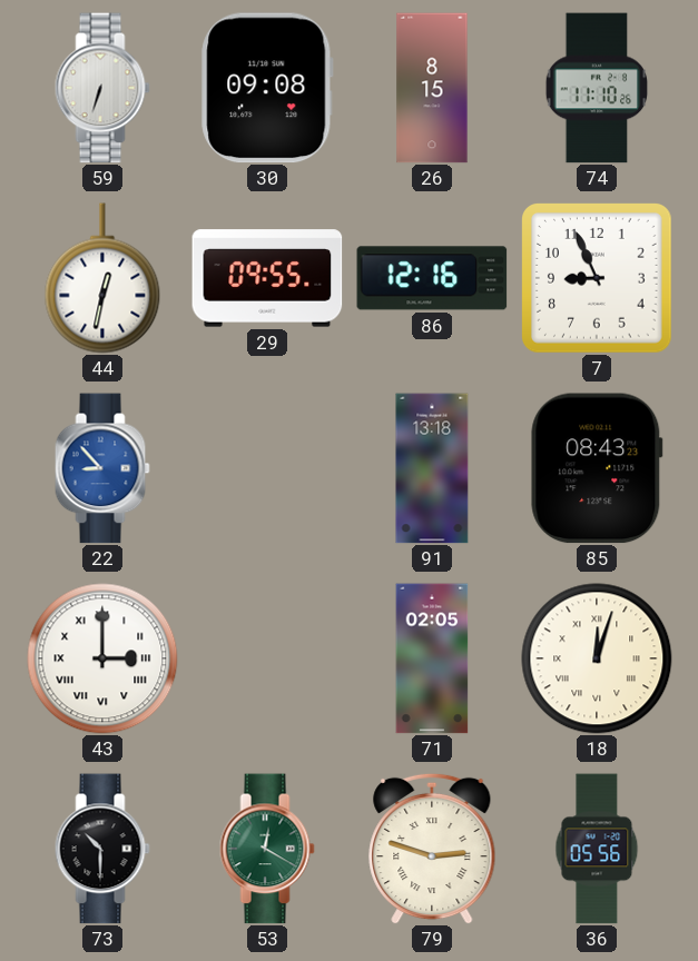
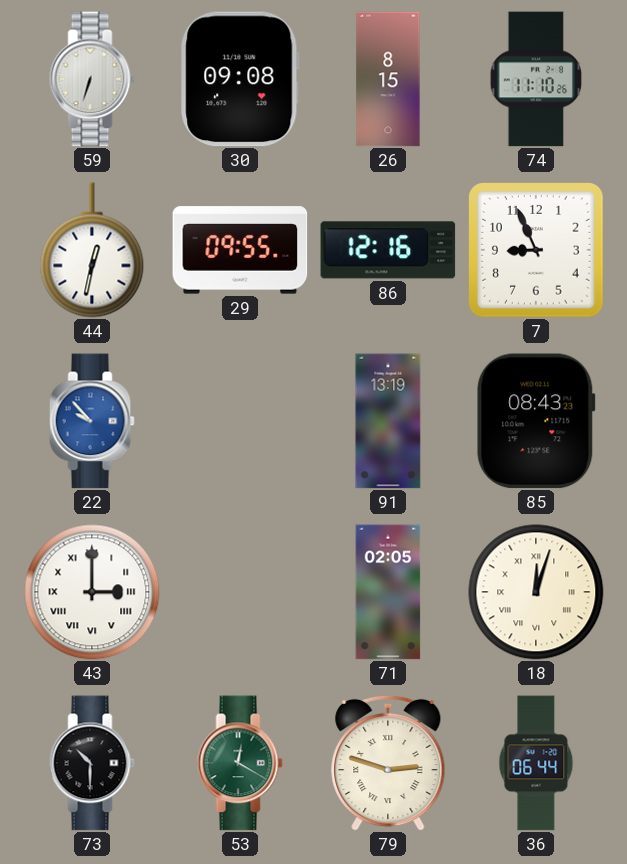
22: 8:53 -> 9:53
91: 13:18 -> 13:19
36: 05:56 -> 06:44
